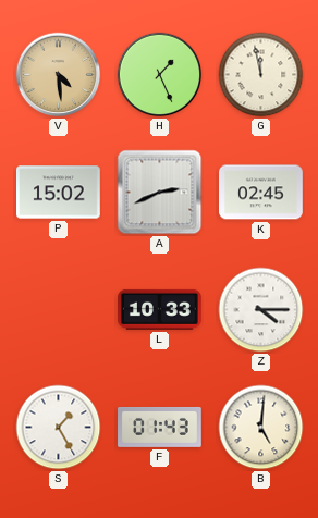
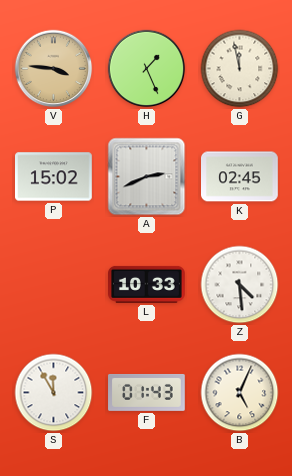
V: 4:29 -> 3:46
Z: 4:15 -> 4:29
S: 1:25 -> 11:55
B: 5:01 -> 5:04
